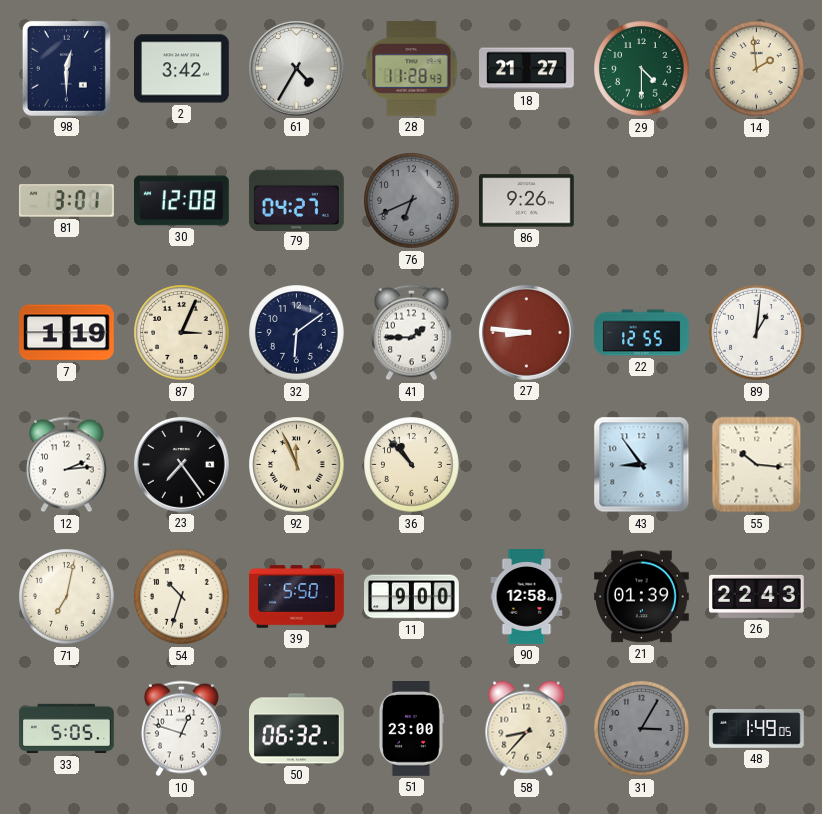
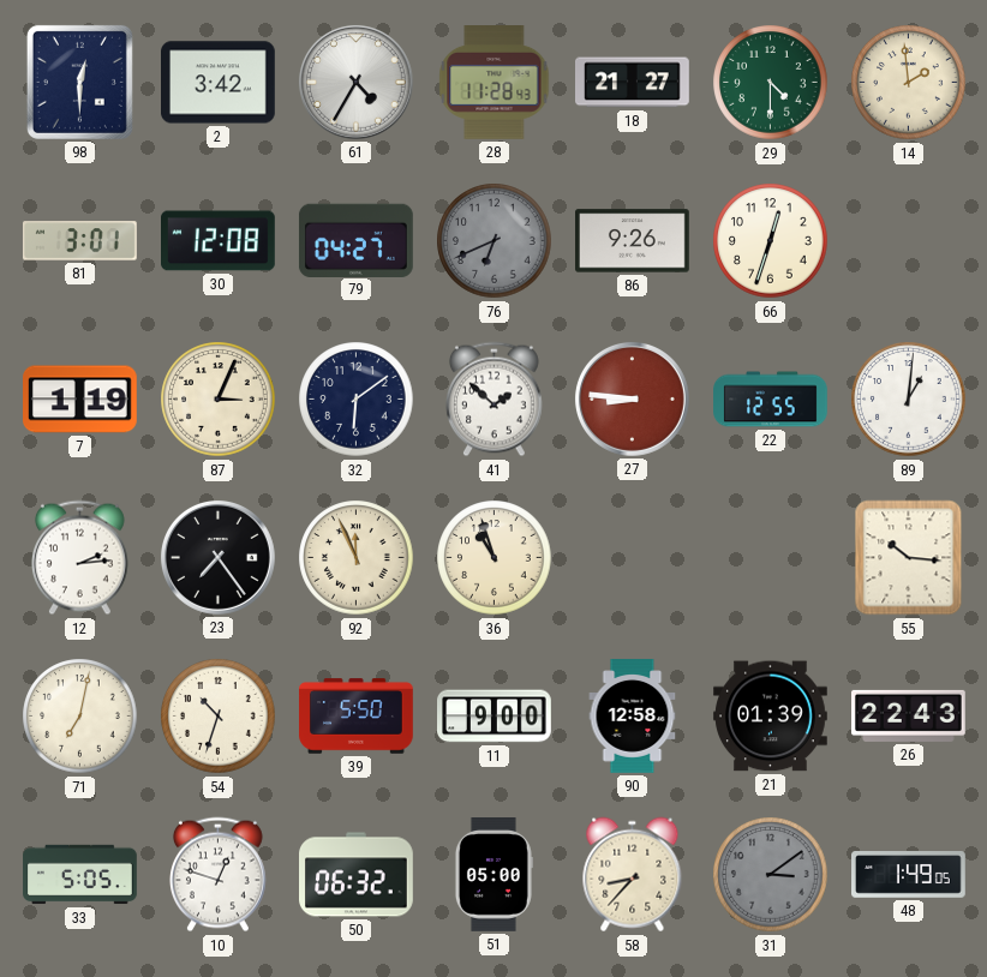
66: none -> 12:33
41: 1:45 -> 1:52
36: 10:53 -> 10:57
43: 8:54 -> none
51: 23:00 -> 05:00
31: 3:05 -> 3:09
